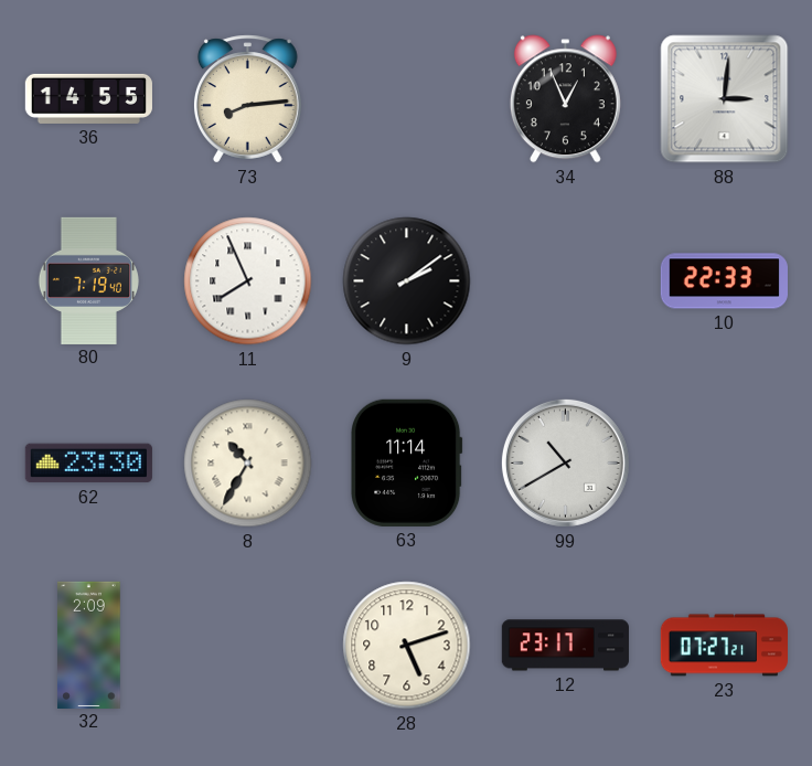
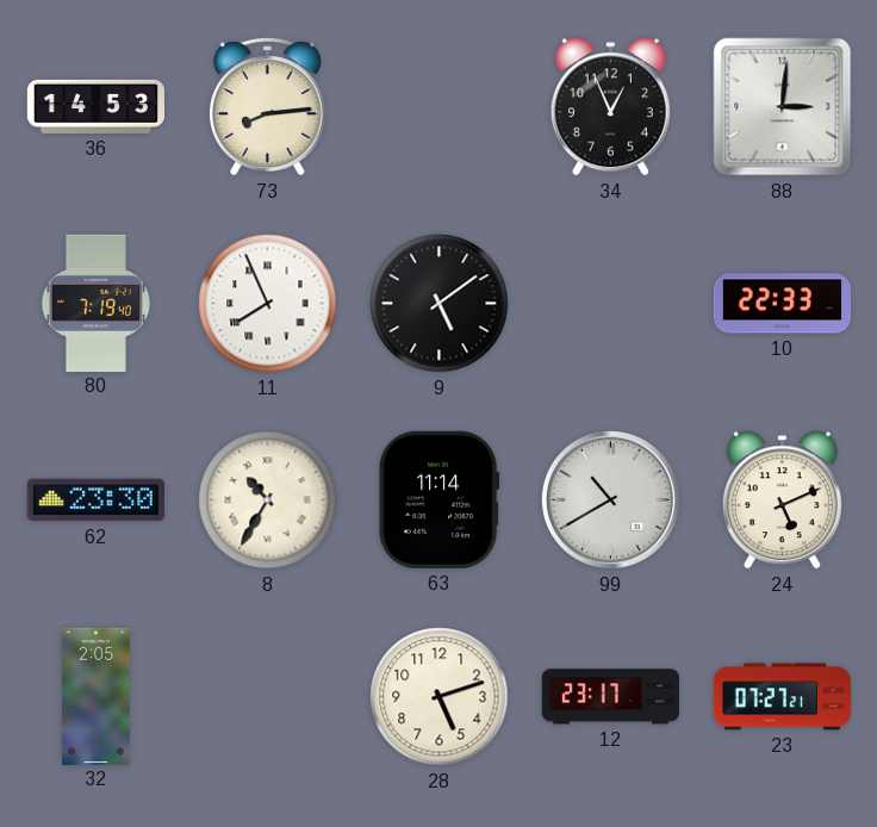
36: 14:55 -> 14:53
9: 2:09 -> 5:09
24: none -> 5:11
32: 2:09 -> 2:05
